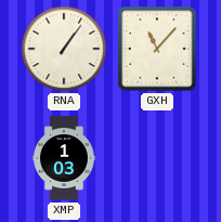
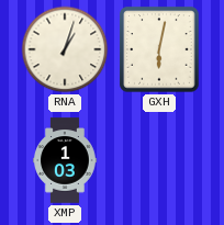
RNA: 1:06 -> 1:03
GXH: 11:07 -> 6:02
